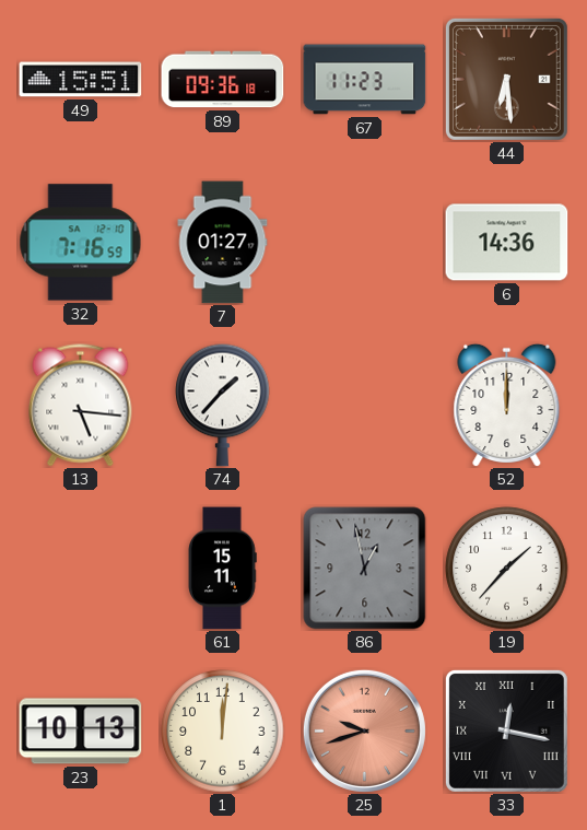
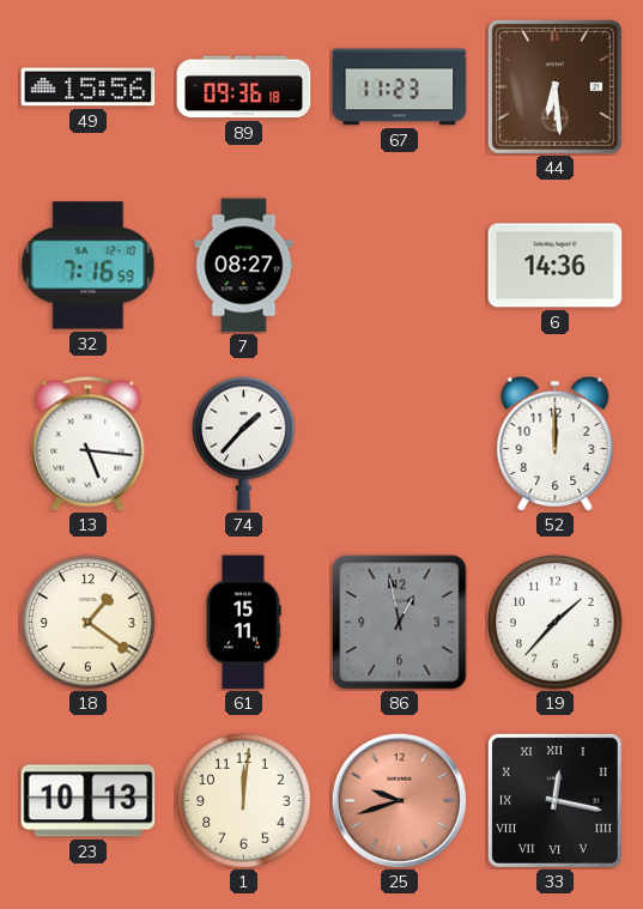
49: 15:51 -> 15:56
7: 01:27 -> 08:27
18: none -> 1:21
